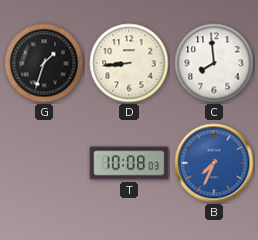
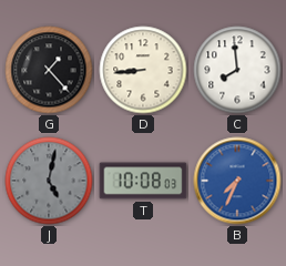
G: 1:33 -> 1:23
J: none -> 5:02
